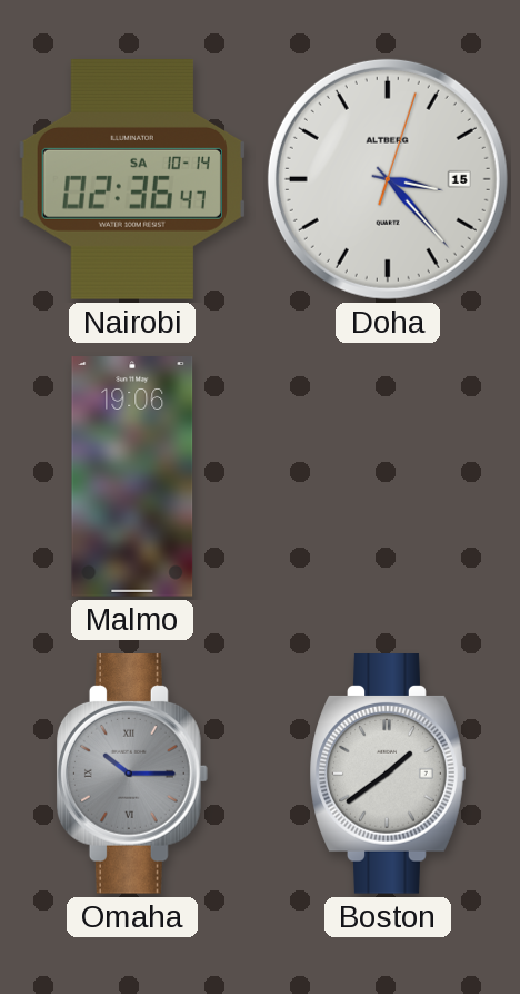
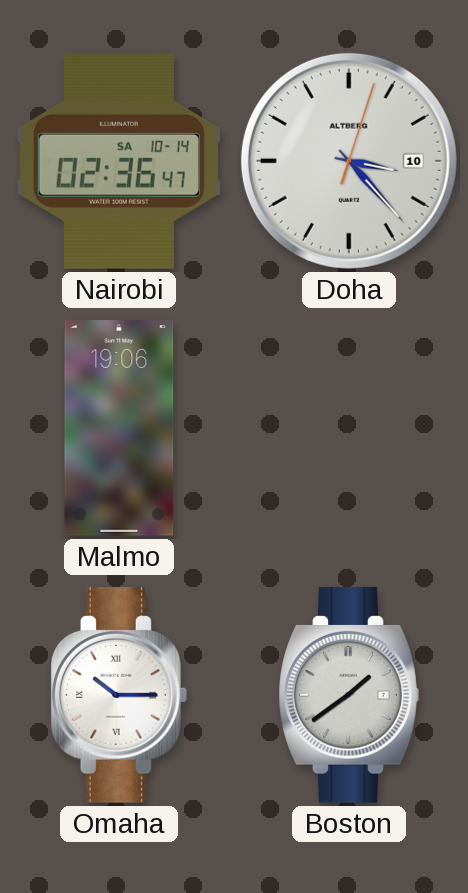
Doha date: 15 -> 10
Omaha dial: grey -> white
